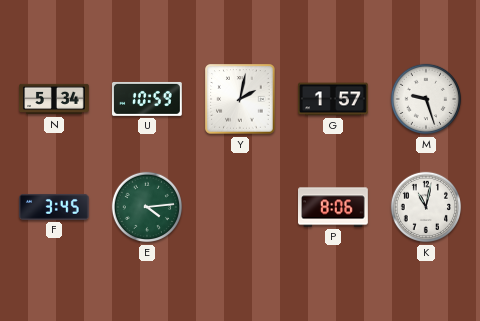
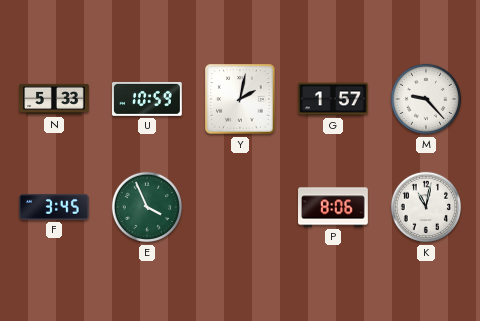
N: 5:34 -> 5:33
M: 9:27 -> 9:23
E: 4:14 -> 3:56
